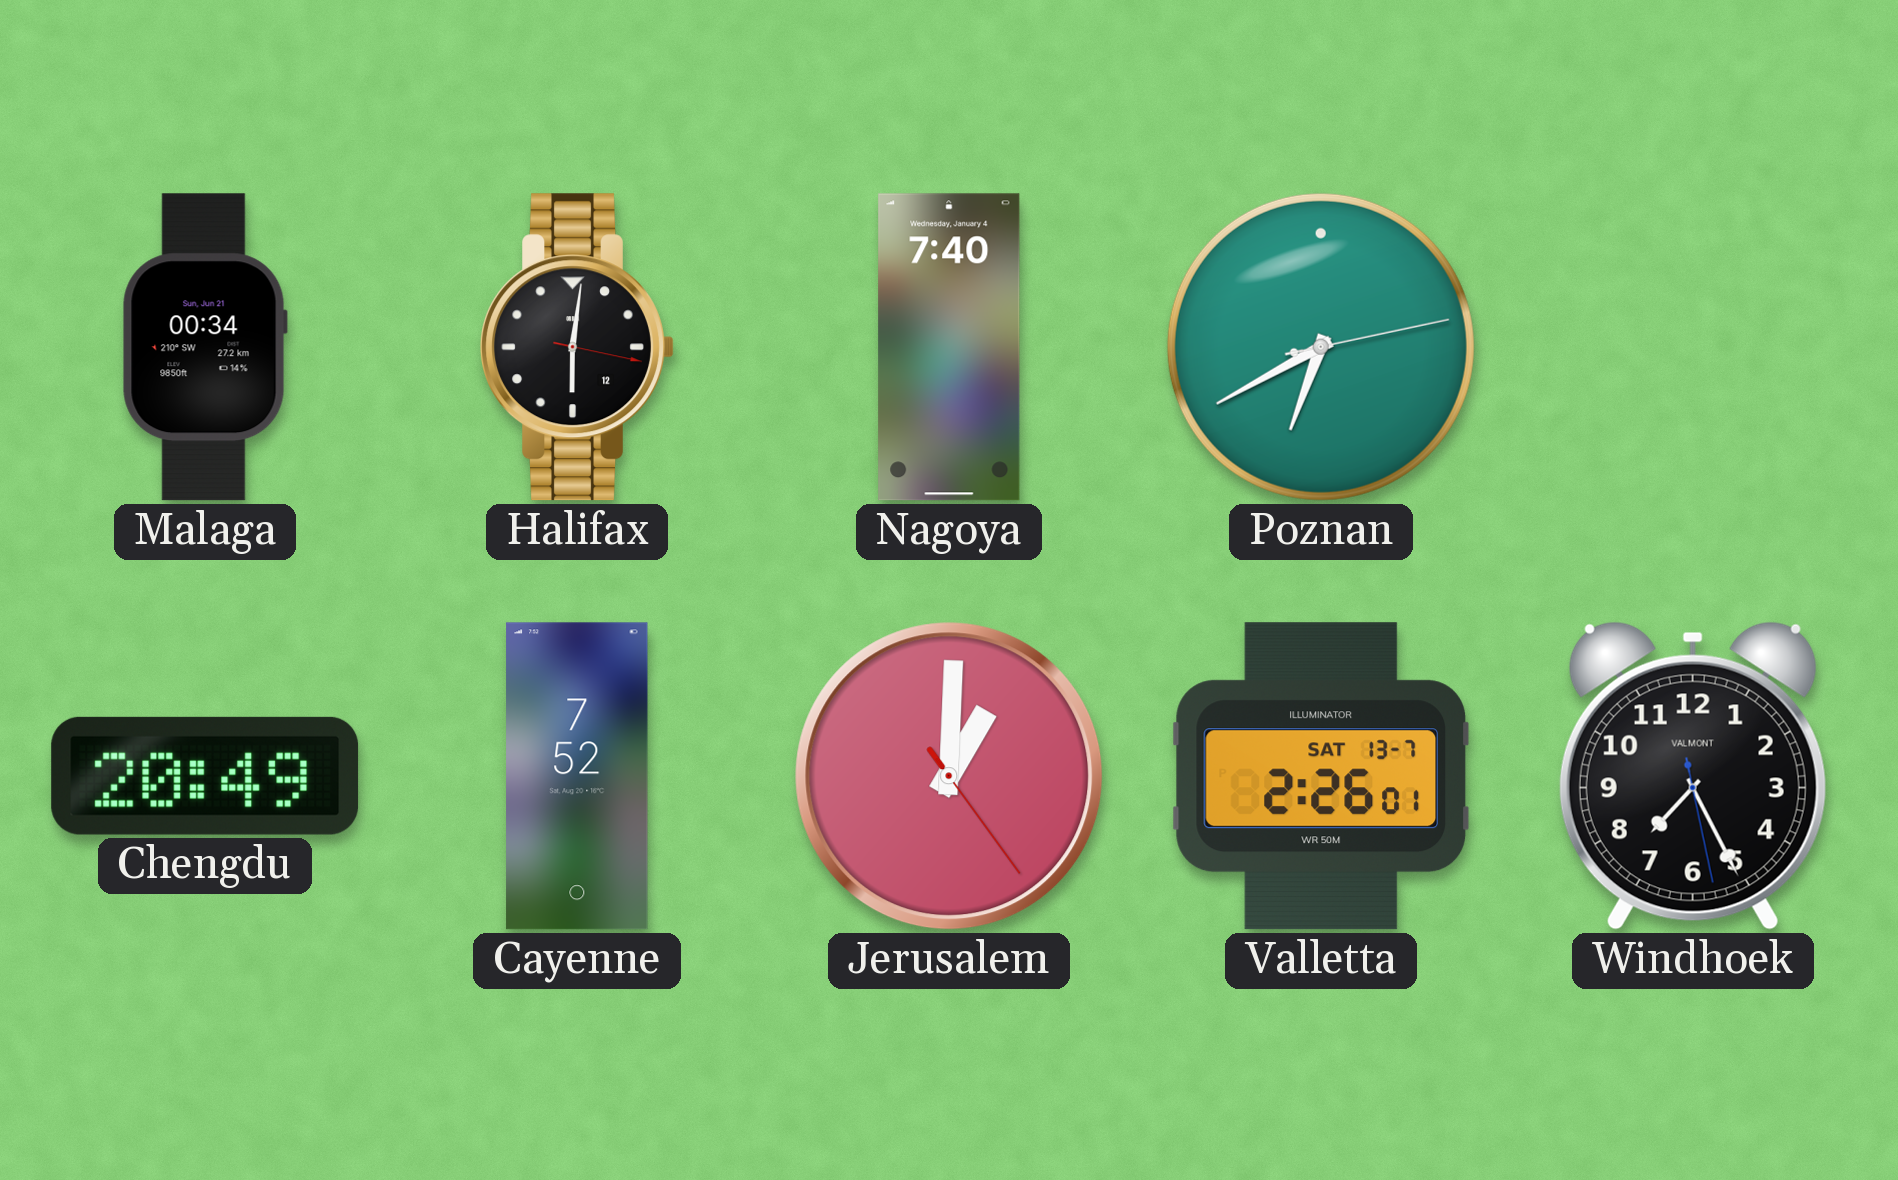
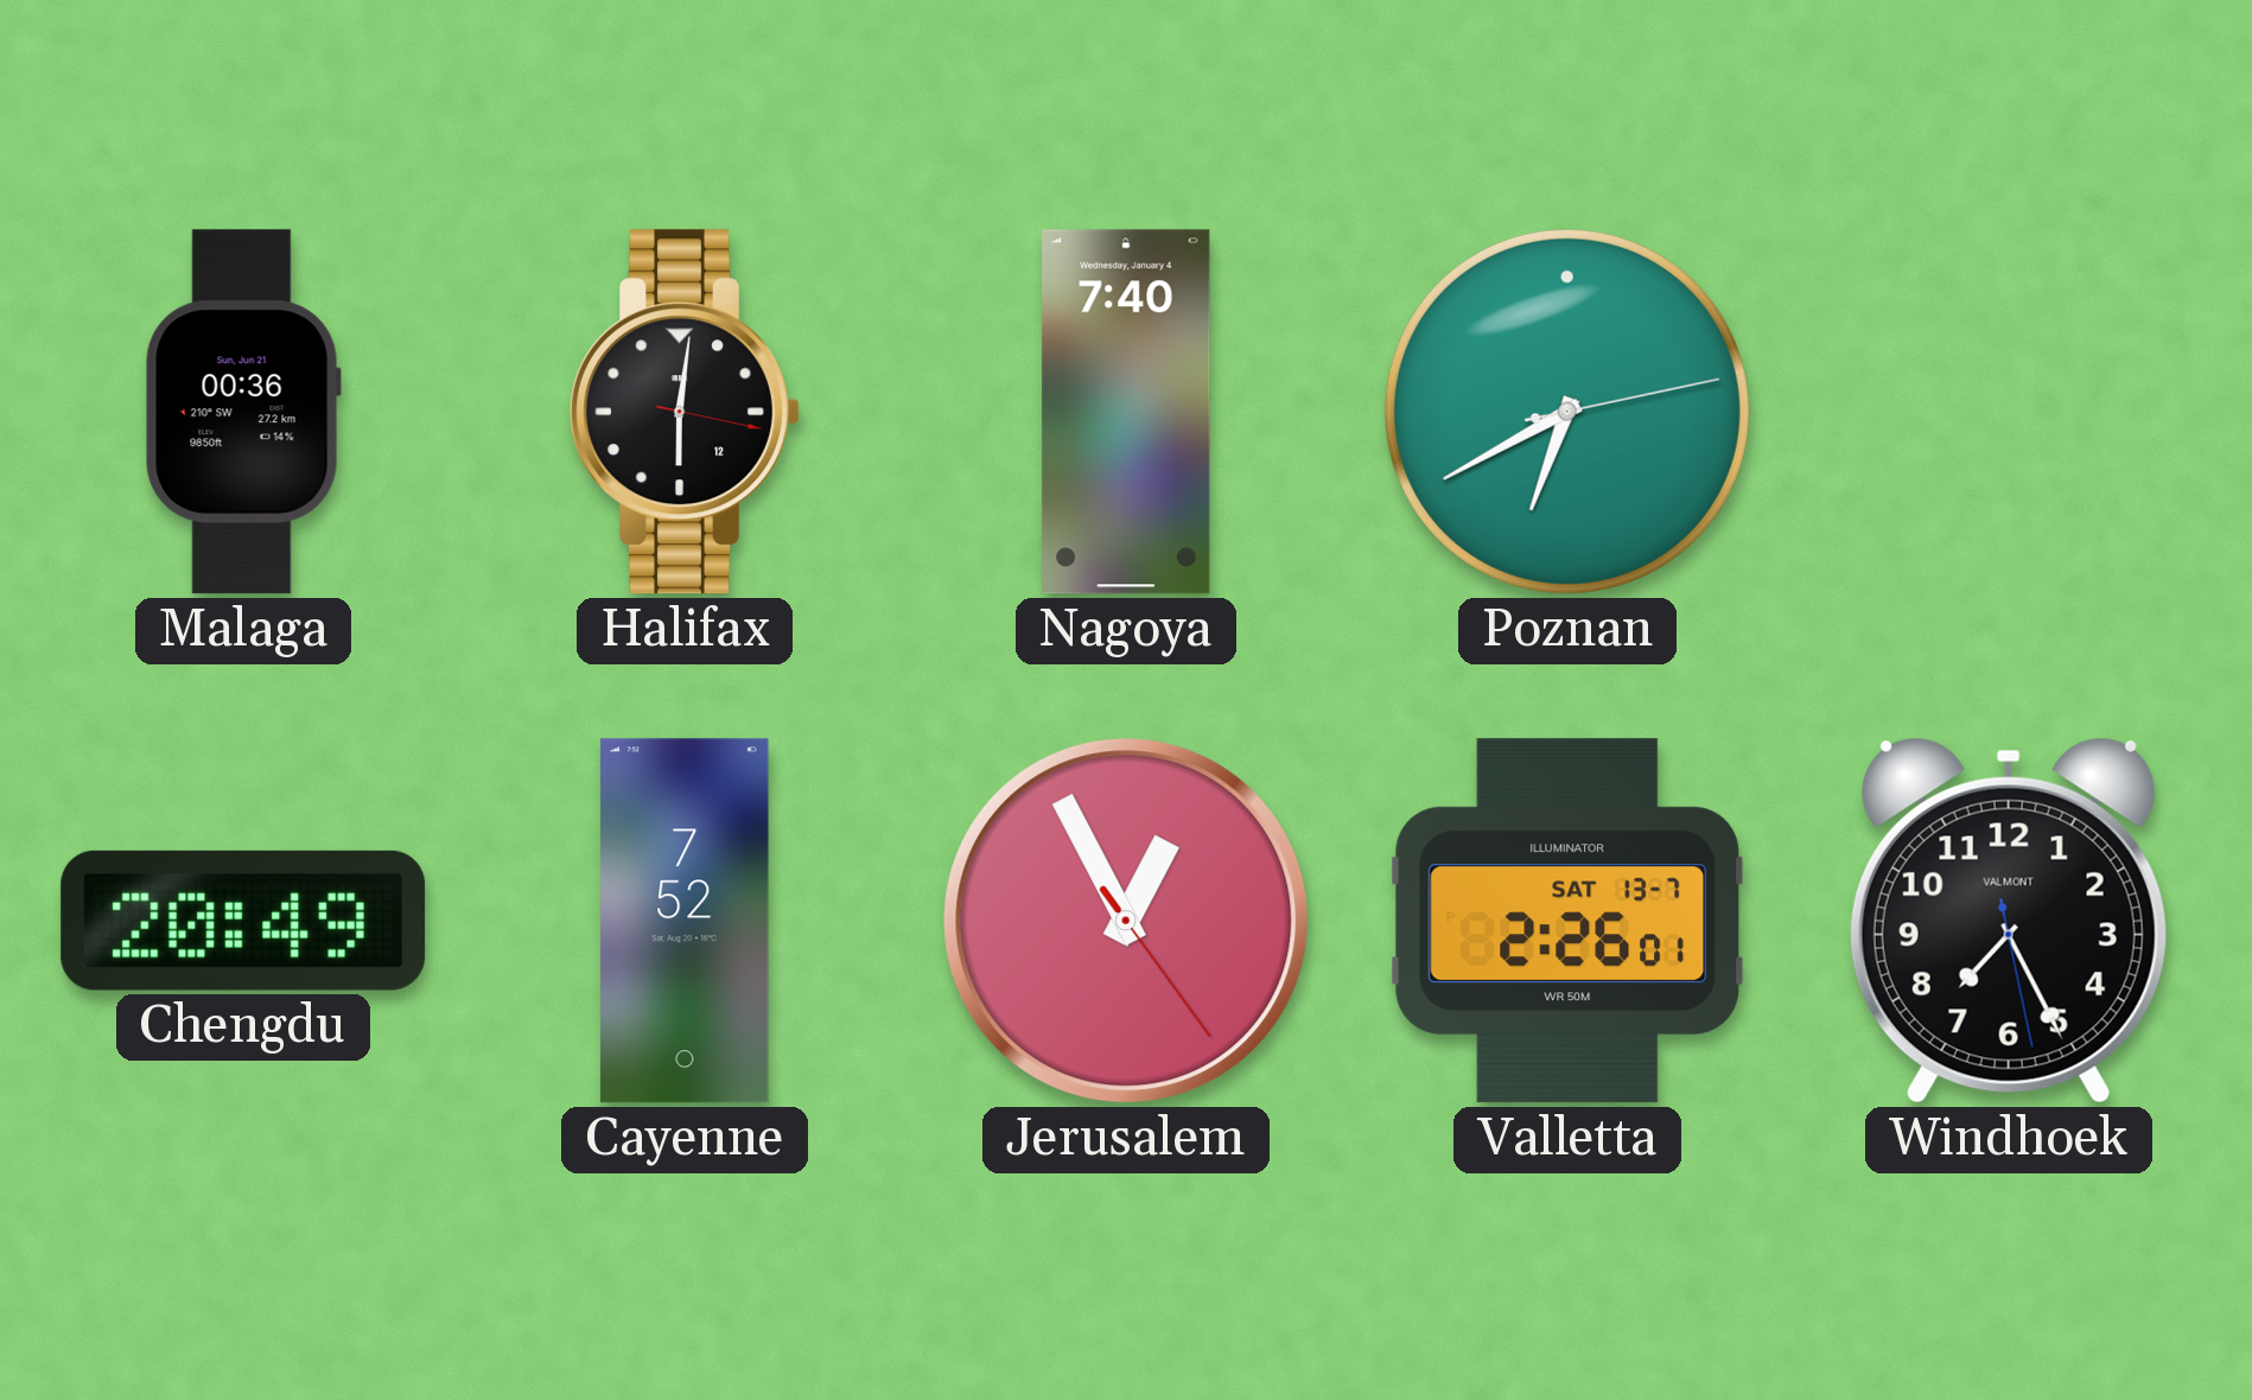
Malaga: 00:34 -> 00:36
Jerusalem: 1:00 -> 12:55
